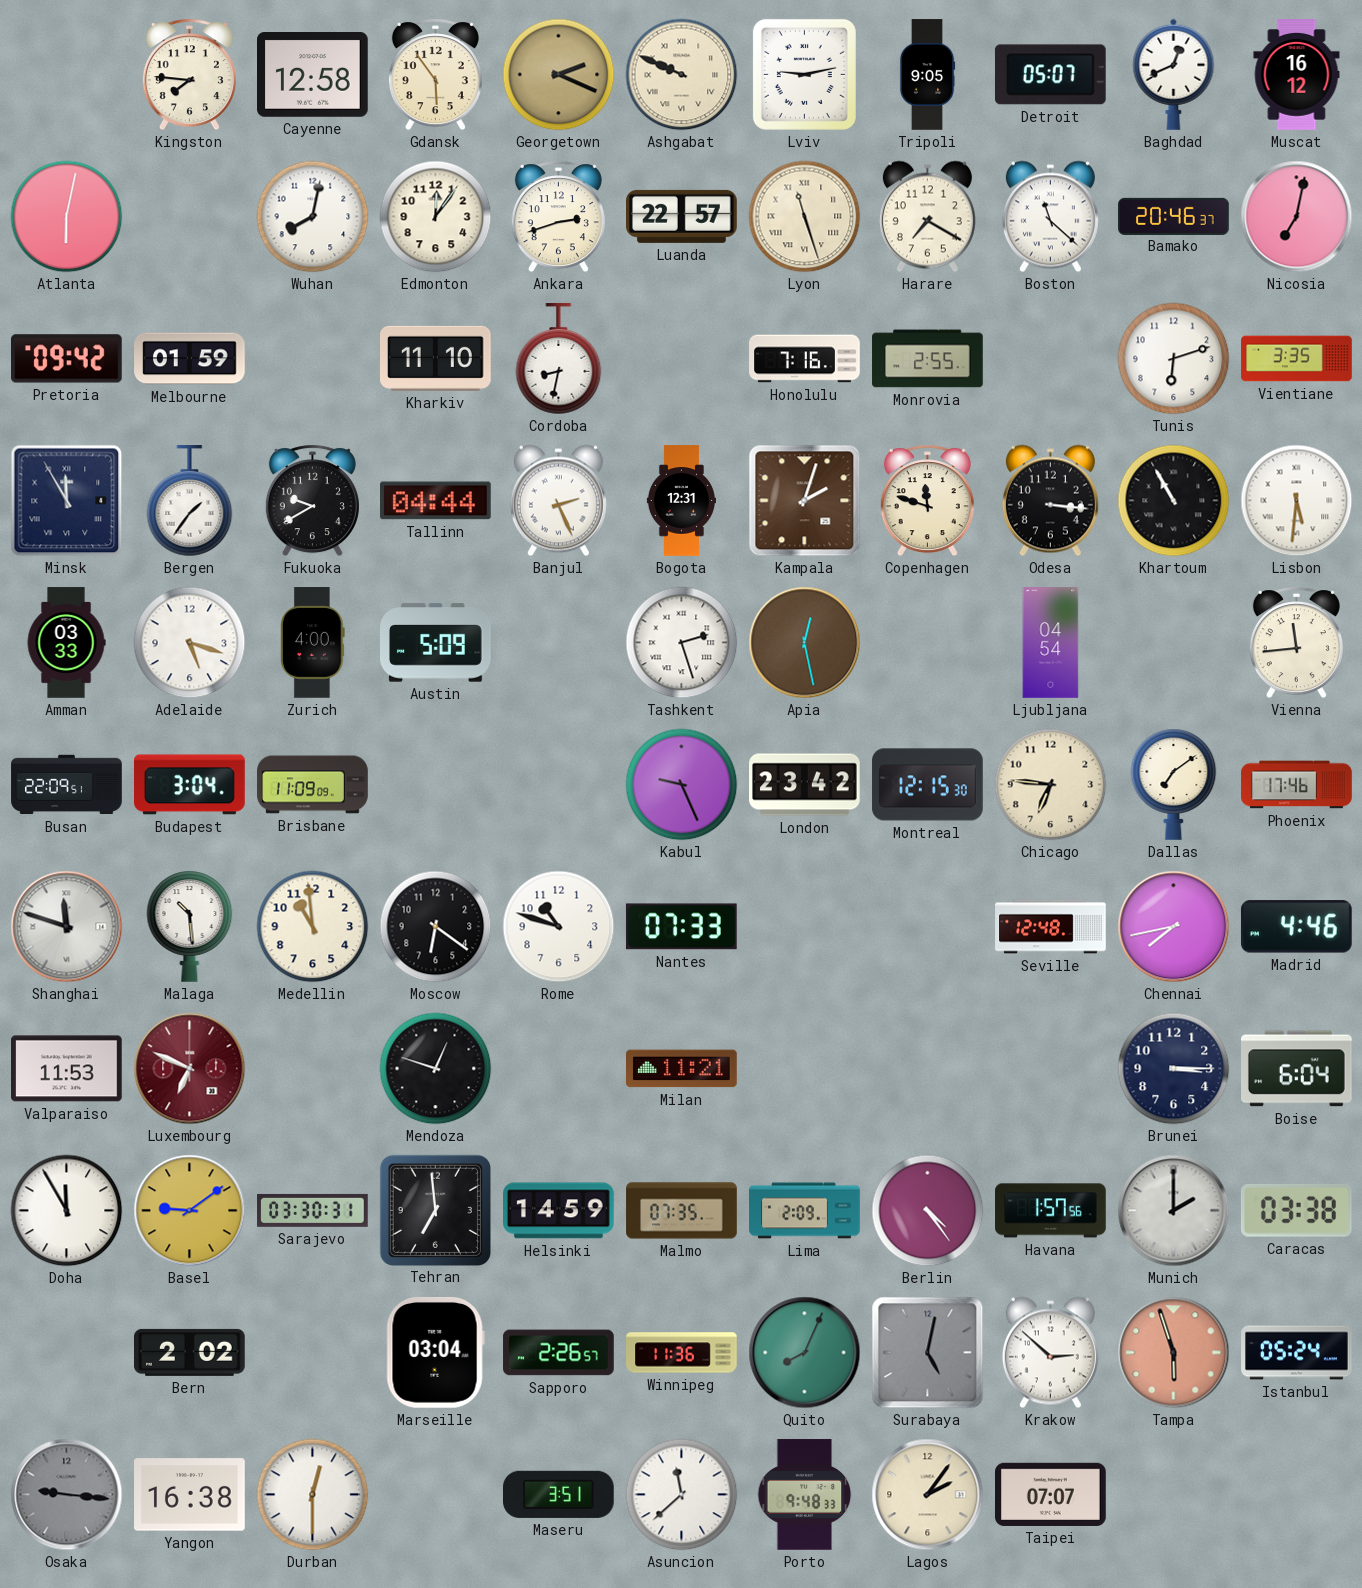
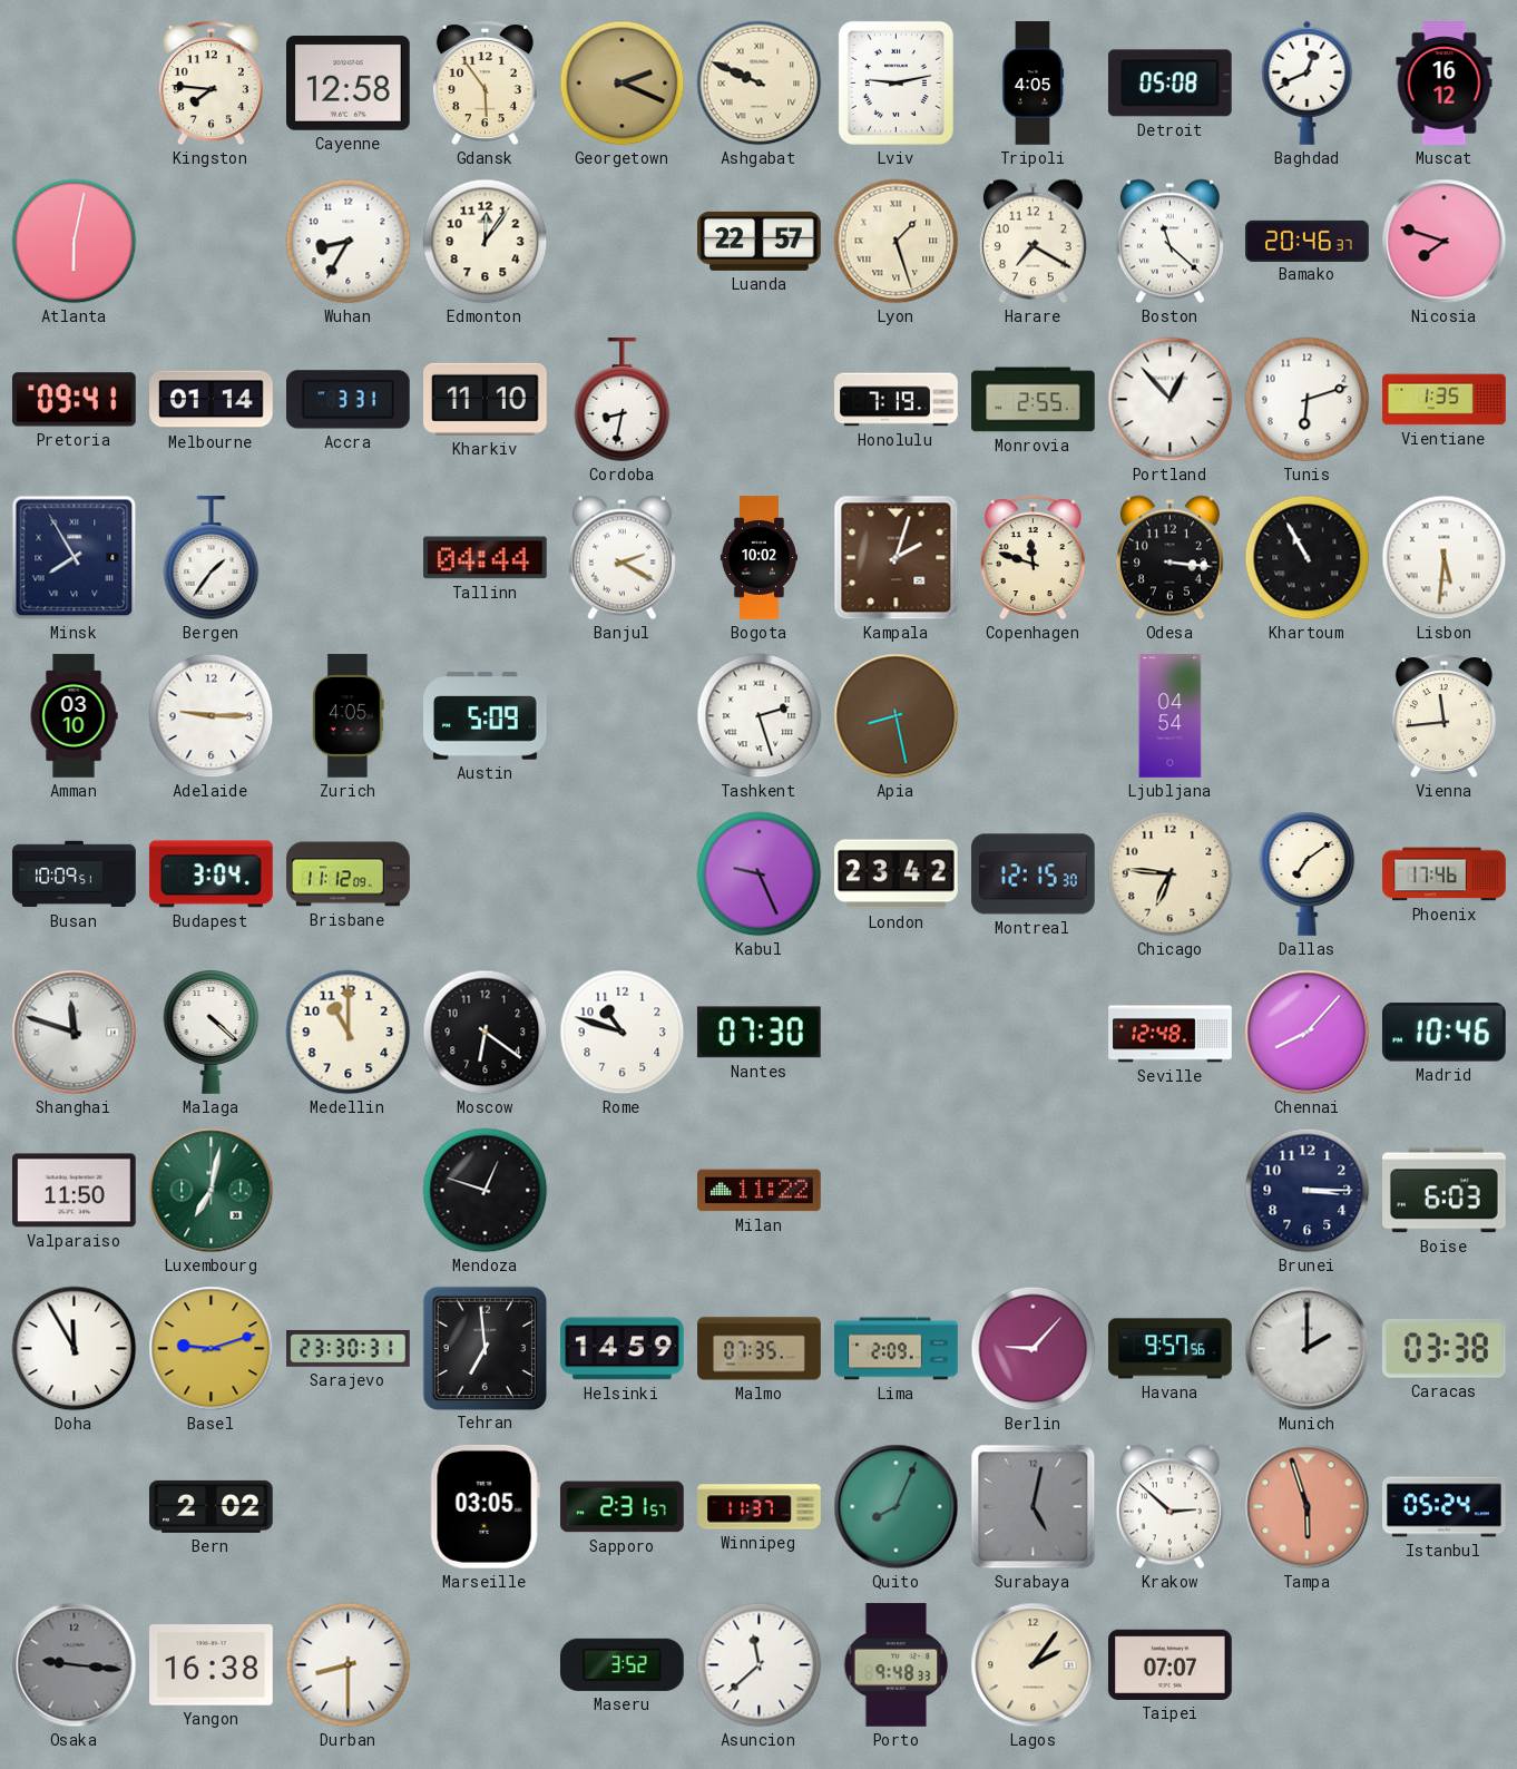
Tripoli: 9:05 -> 4:05
Detroit: 05:07 -> 05:08
Wuhan: 8:02 -> 8:35
Ankara: 2:42 -> none
Lyon: 11:27 -> 1:27
Nicosia: 7:02 -> 7:48
Pretoria: 09:42 -> 09:41
Melbourne: 01:59 -> 01:14
Accra: none -> 3:31
Honolulu: 7:16 -> 7:19
Portland: none -> 12:53
Vientiane: 3:35 -> 1:35
Minsk: 11:55 -> 7:55
Fukuoka: 9:40 -> none
Banjul: 2:26 -> 2:20
Bogota: 12:31 -> 10:02
Amman: 03:33 -> 03:10
Adelaide: 5:18 -> 9:15
Zurich: 4:00 -> 4:05
Apia: 12:28 -> 8:28
Busan: 22:09 -> 10:09
Brisbane: 11:09 -> 11:12
Malaga: 10:29 -> 4:22
Medellin: 10:59 -> 11:00
Nantes: 07:33 -> 07:30
Chennai: 7:43 -> 8:07
Madrid: 4:46 -> 10:46
Valparaiso: 11:53 -> 11:50
Luxembourg: 6:49 -> 7:02
Luxembourg dial: burgundy -> green
Milan: 11:21 -> 11:22
Boise: 6:04 -> 6:03
Basel: 9:09 -> 9:12
Sarajevo: 03:30 -> 23:30
Berlin: 4:24 -> 9:07
Havana: 1:57 -> 9:57
Marseille: 03:04 -> 03:05
Sapporo: 2:26 -> 2:31
Winnipeg: 11:36 -> 11:37
Durban: 12:30 -> 8:30
Maseru: 3:51 -> 3:52
